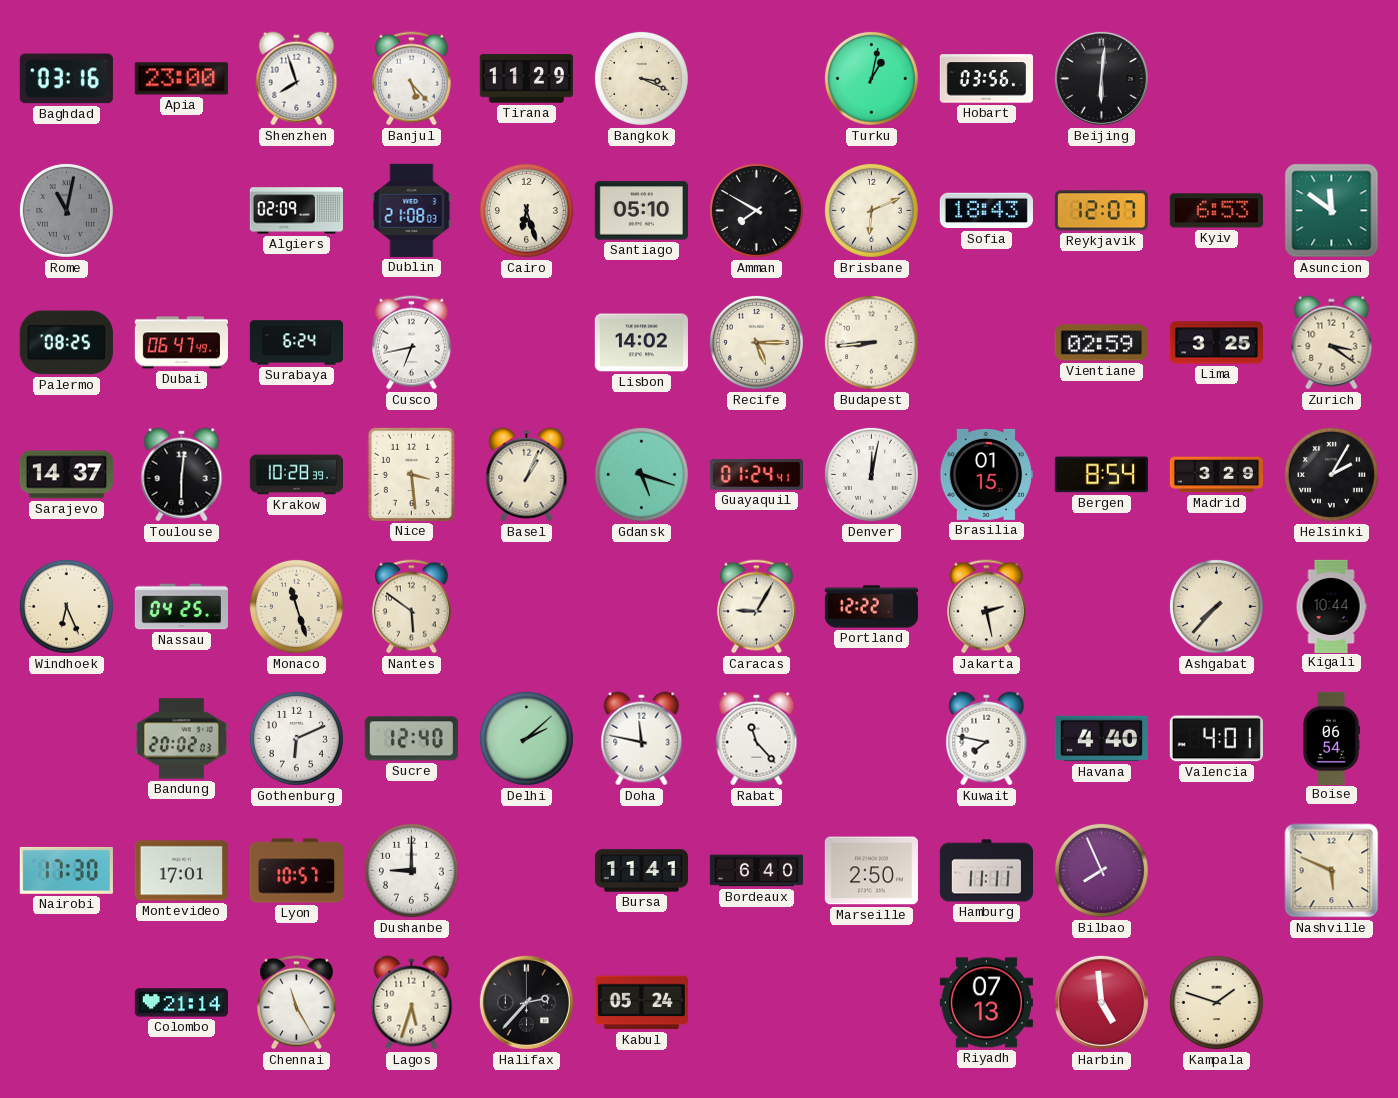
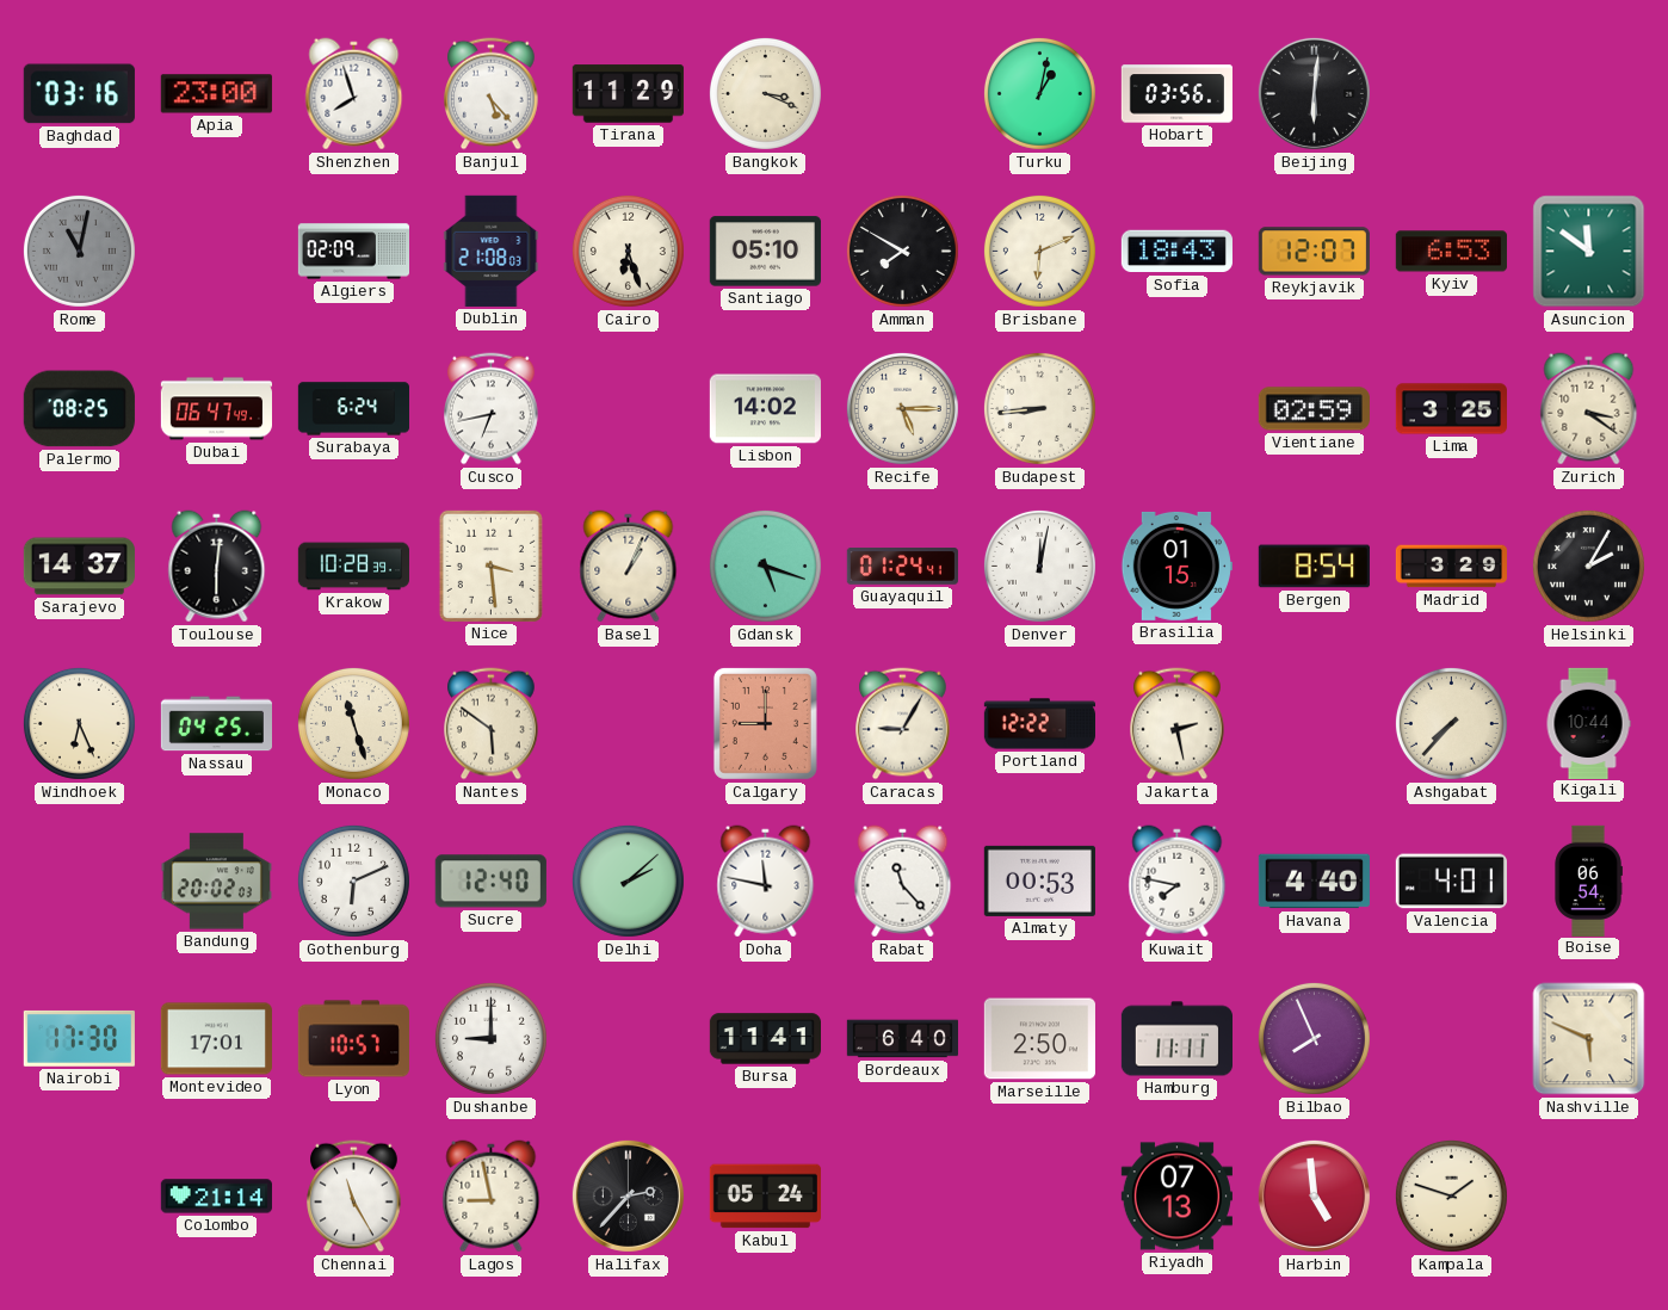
Calgary: none -> 9:00
Almaty: none -> 00:53
Lagos: 5:33 -> 8:58
